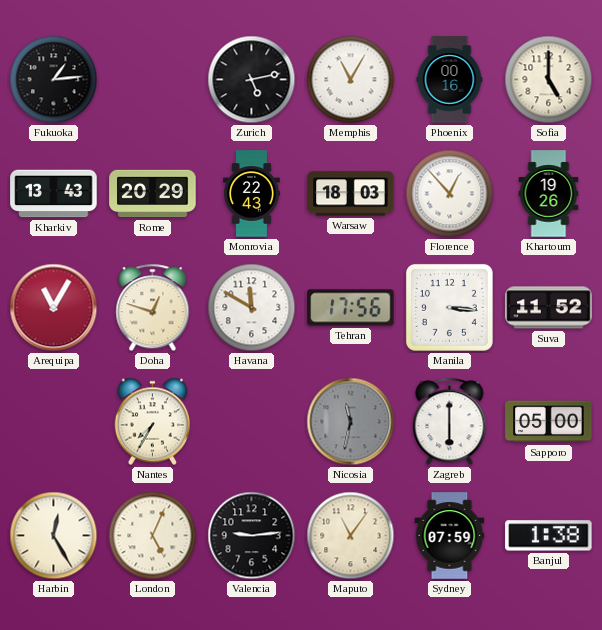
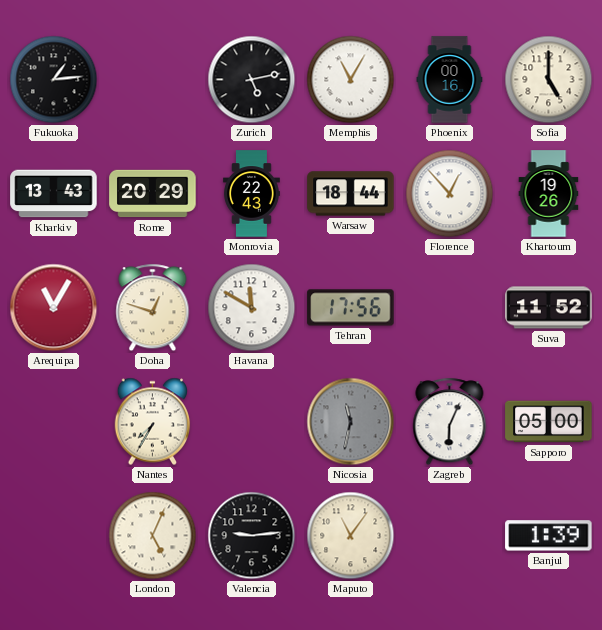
Warsaw: 18:03 -> 18:44
Manila: 3:16 -> none
Zagreb: 6:00 -> 6:04
Harbin: 12:25 -> none
Sydney: 07:59 -> none
Banjul: 1:38 -> 1:39
